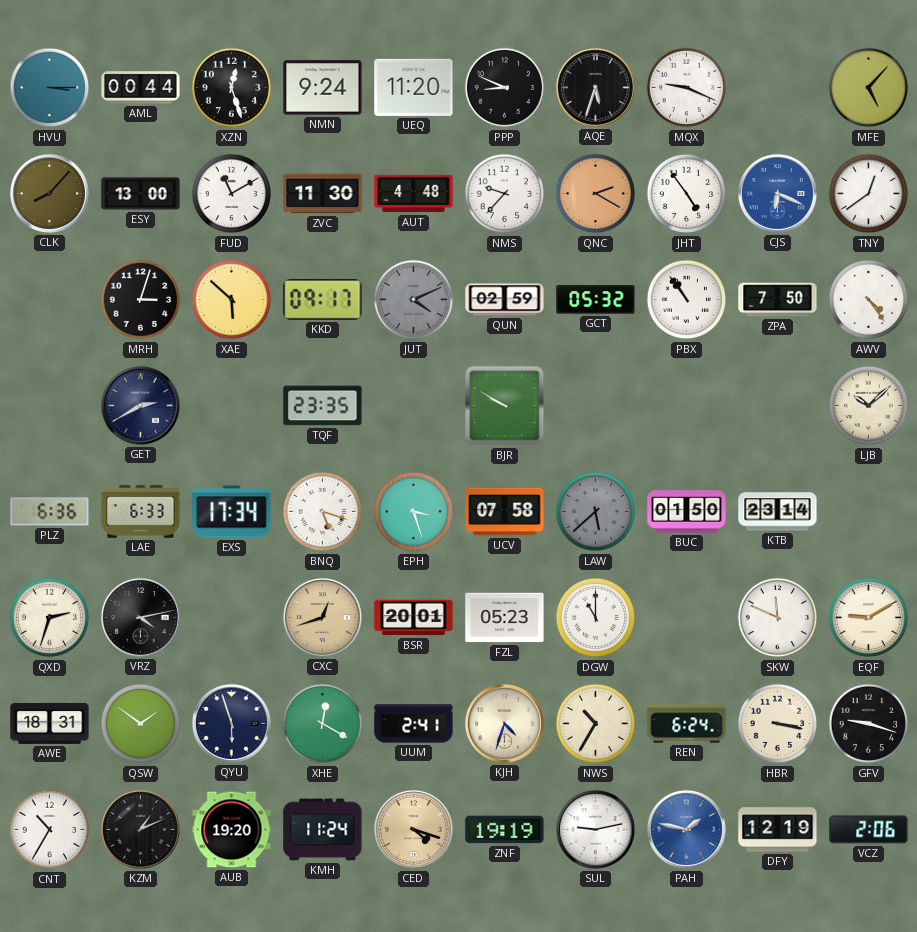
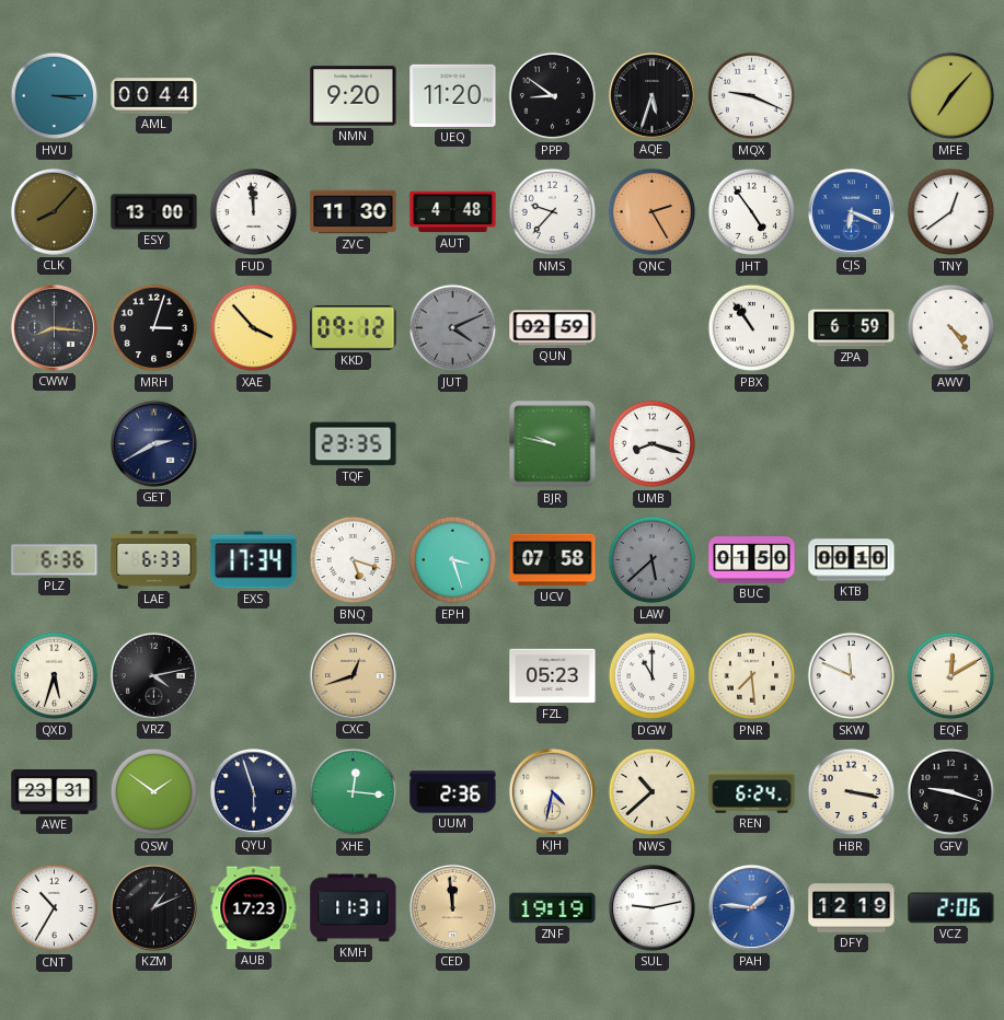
XZN: 12:27 -> none
NMN: 9:24 -> 9:20
PPP: 8:49 -> 8:51
MFE: 5:07 -> 7:07
FUD: 11:10 -> 11:59
QNC: 2:20 -> 2:25
CWW: none -> 8:16
XAE: 5:52 -> 3:53
KKD: 09:17 -> 09:12
GCT: 05:32 -> none
ZPA: 7:50 -> 6:59
BJR: 9:50 -> 9:47
UMB: none -> 8:18
LJB: 10:08 -> none
KTB: 23:14 -> 00:10
QXD: 2:33 -> 5:33
BSR: 20:01 -> none
PNR: none -> 7:29
EQF: 9:10 -> 12:10
AWE: 18:31 -> 23:31
XHE: 12:20 -> 12:16
UUM: 2:41 -> 2:36
KJH: 4:33 -> 4:32
NWS: 10:35 -> 10:38
AUB: 19:20 -> 17:23
KMH: 11:24 -> 11:31
CED: 4:18 -> 11:59
PAH: 1:47 -> 1:46
